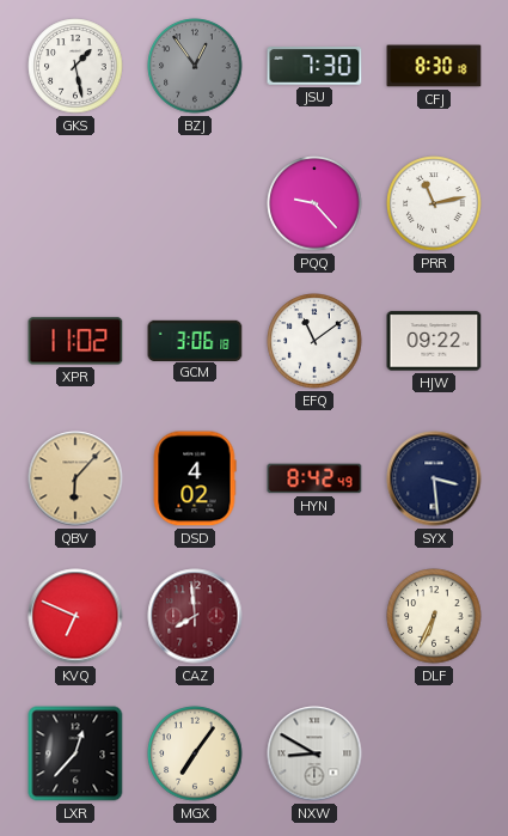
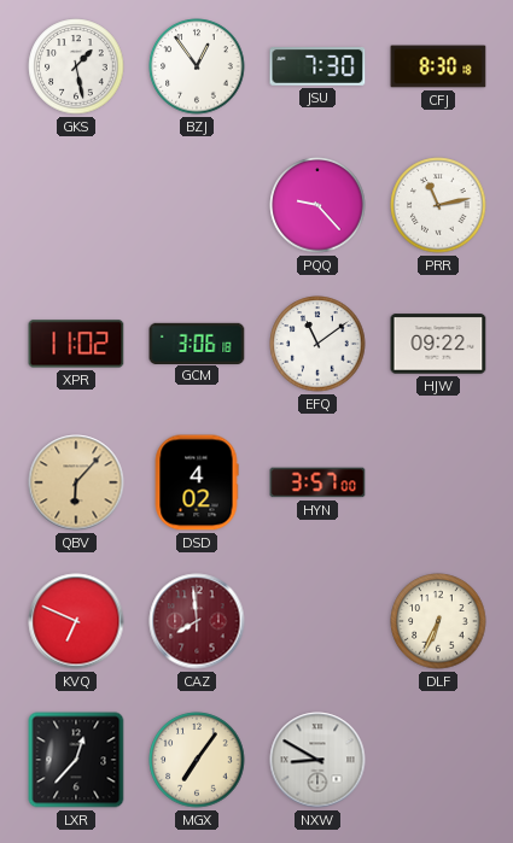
BZJ dial: grey -> white
HYN: 8:42 -> 3:57
SYX: 3:29 -> none
